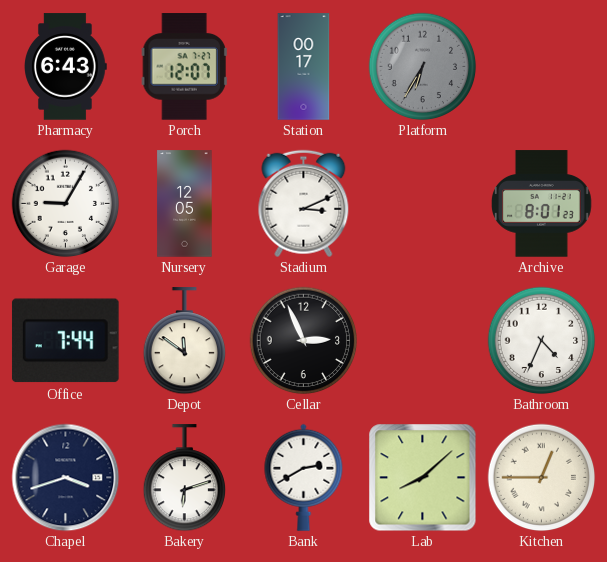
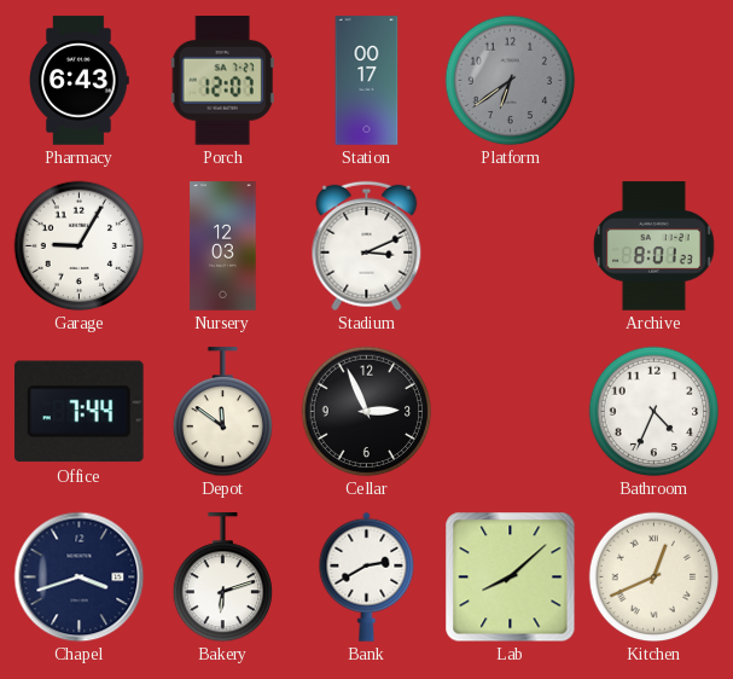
Platform: 6:35 -> 6:39
Nursery: 12:05 -> 12:03
Kitchen: 12:45 -> 12:41
